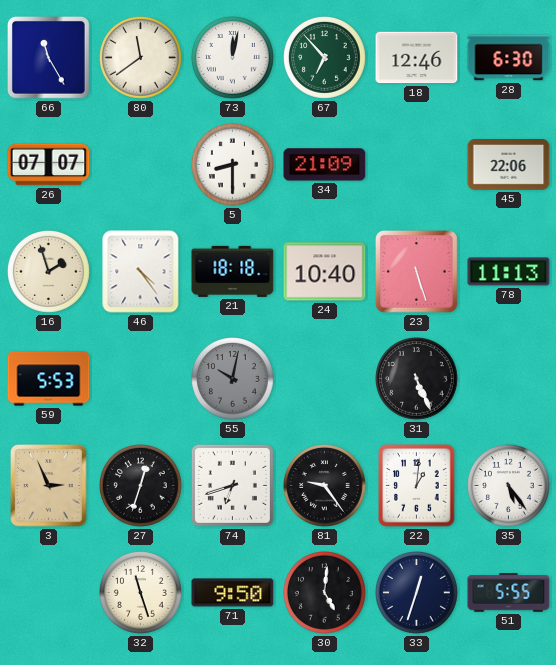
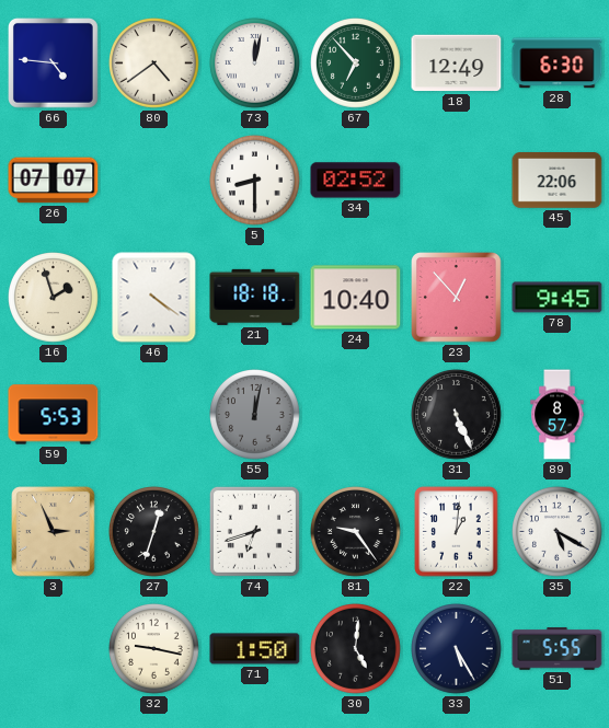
66: 11:25 -> 4:46
80: 11:39 -> 4:39
18: 12:46 -> 12:49
34: 21:09 -> 02:52
46: 4:24 -> 4:21
23: 5:27 -> 12:53
78: 11:13 -> 9:45
55: 10:02 -> 12:02
89: none -> 8:57
35: 5:24 -> 5:20
32: 11:27 -> 9:17
71: 9:50 -> 1:50
33: 12:33 -> 5:25
